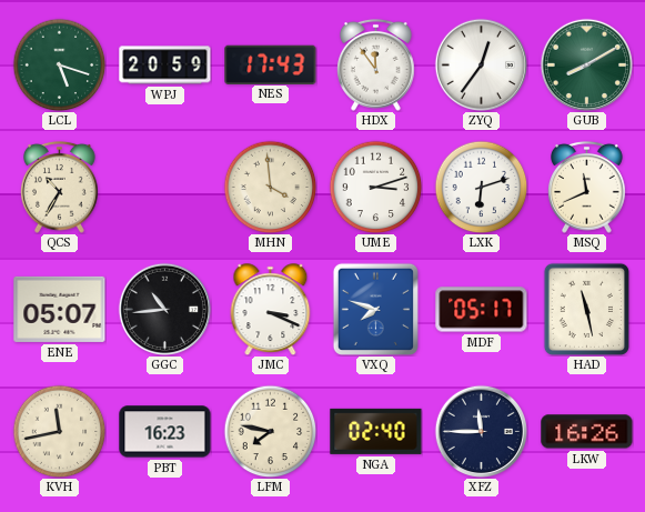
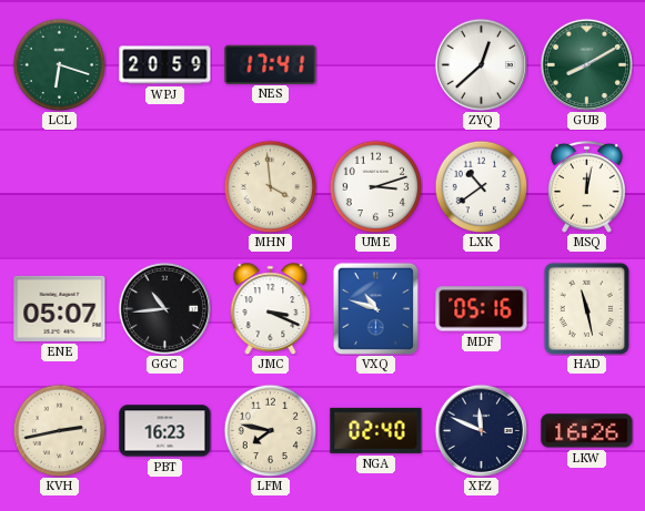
LCL: 5:18 -> 6:18
NES: 17:43 -> 17:41
HDX: 11:54 -> none
ZYQ: 12:36 -> 12:38
QCS: 10:35 -> none
LXK: 6:12 -> 10:39
MSQ: 11:41 -> 12:02
VXQ: 7:48 -> 10:48
MDF: 05:17 -> 05:16
KVH: 11:43 -> 2:43
XFZ: 11:45 -> 11:49
